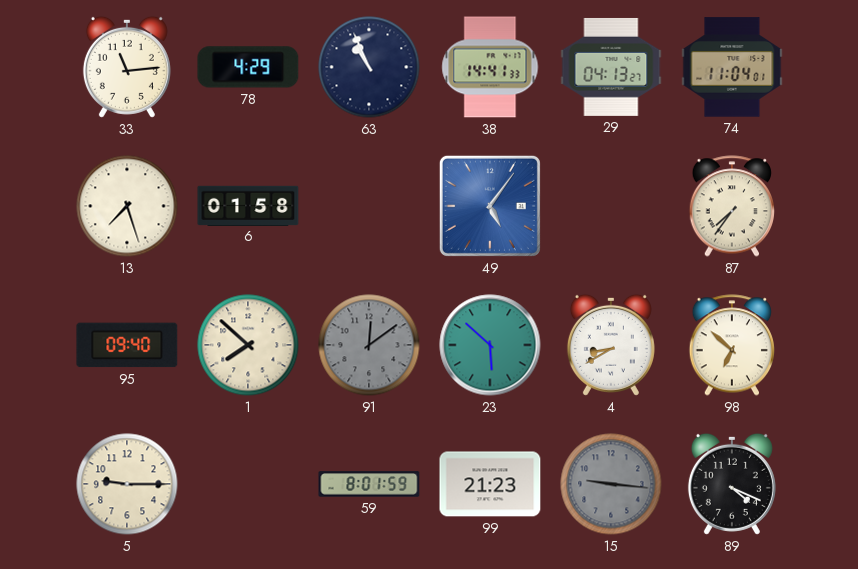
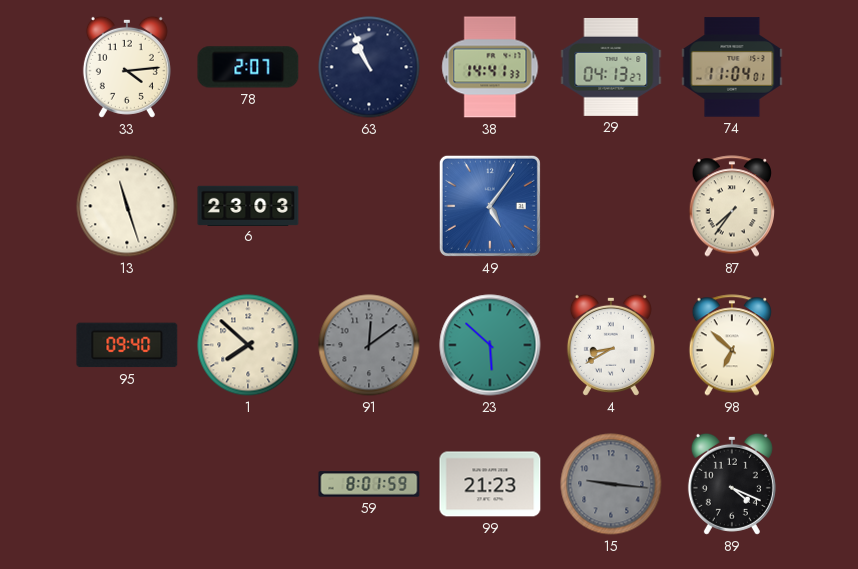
33: 11:14 -> 4:14
78: 4:29 -> 2:07
13: 7:27 -> 11:27
6: 01:58 -> 23:03
5: 9:15 -> none
